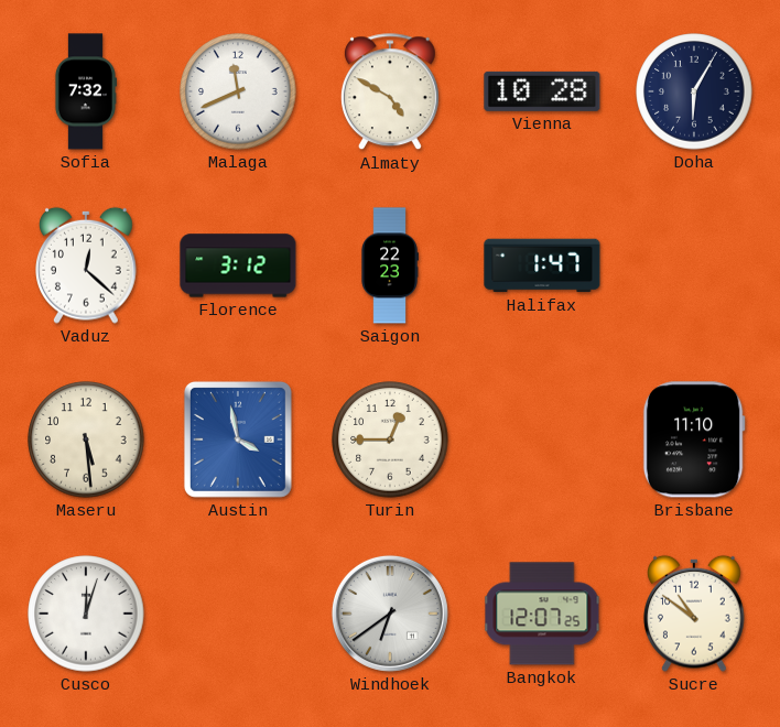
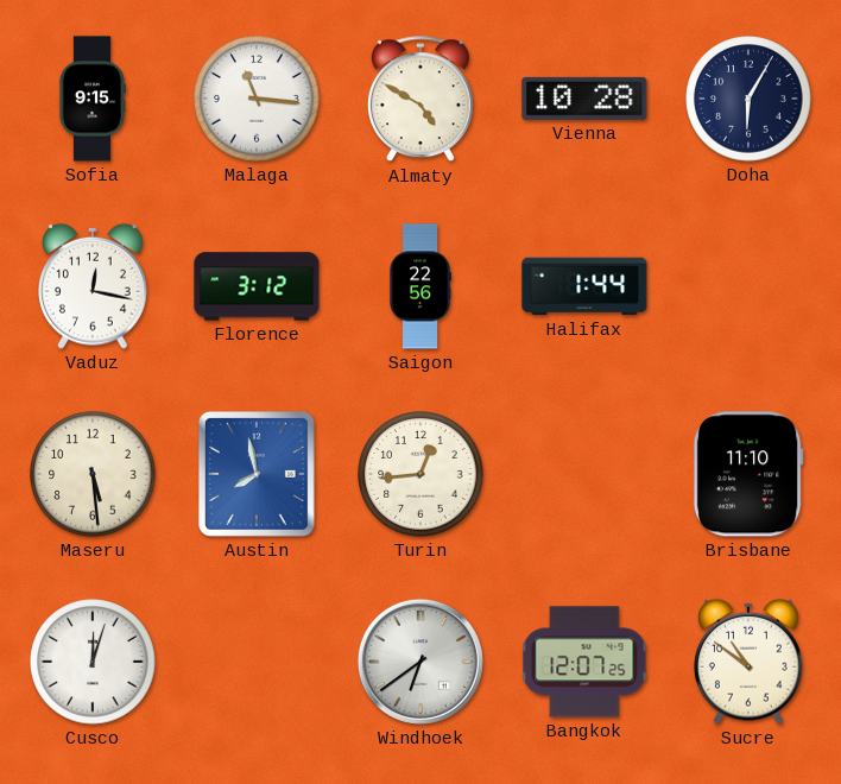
Sofia: 7:32 -> 9:15
Malaga: 11:41 -> 11:16
Vaduz: 12:22 -> 12:17
Saigon: 22:23 -> 22:56
Halifax: 1:47 -> 1:44
Austin: 3:58 -> 7:58
Turin: 12:45 -> 12:44
